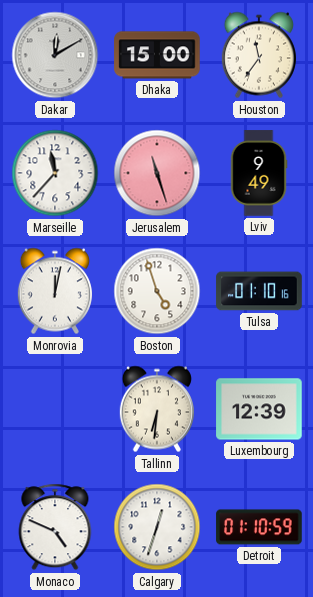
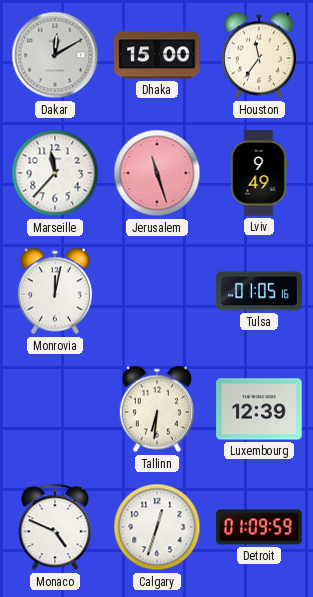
Boston: 4:57 -> none
Tulsa: 01:10 -> 01:05
Detroit: 01:10 -> 01:09
